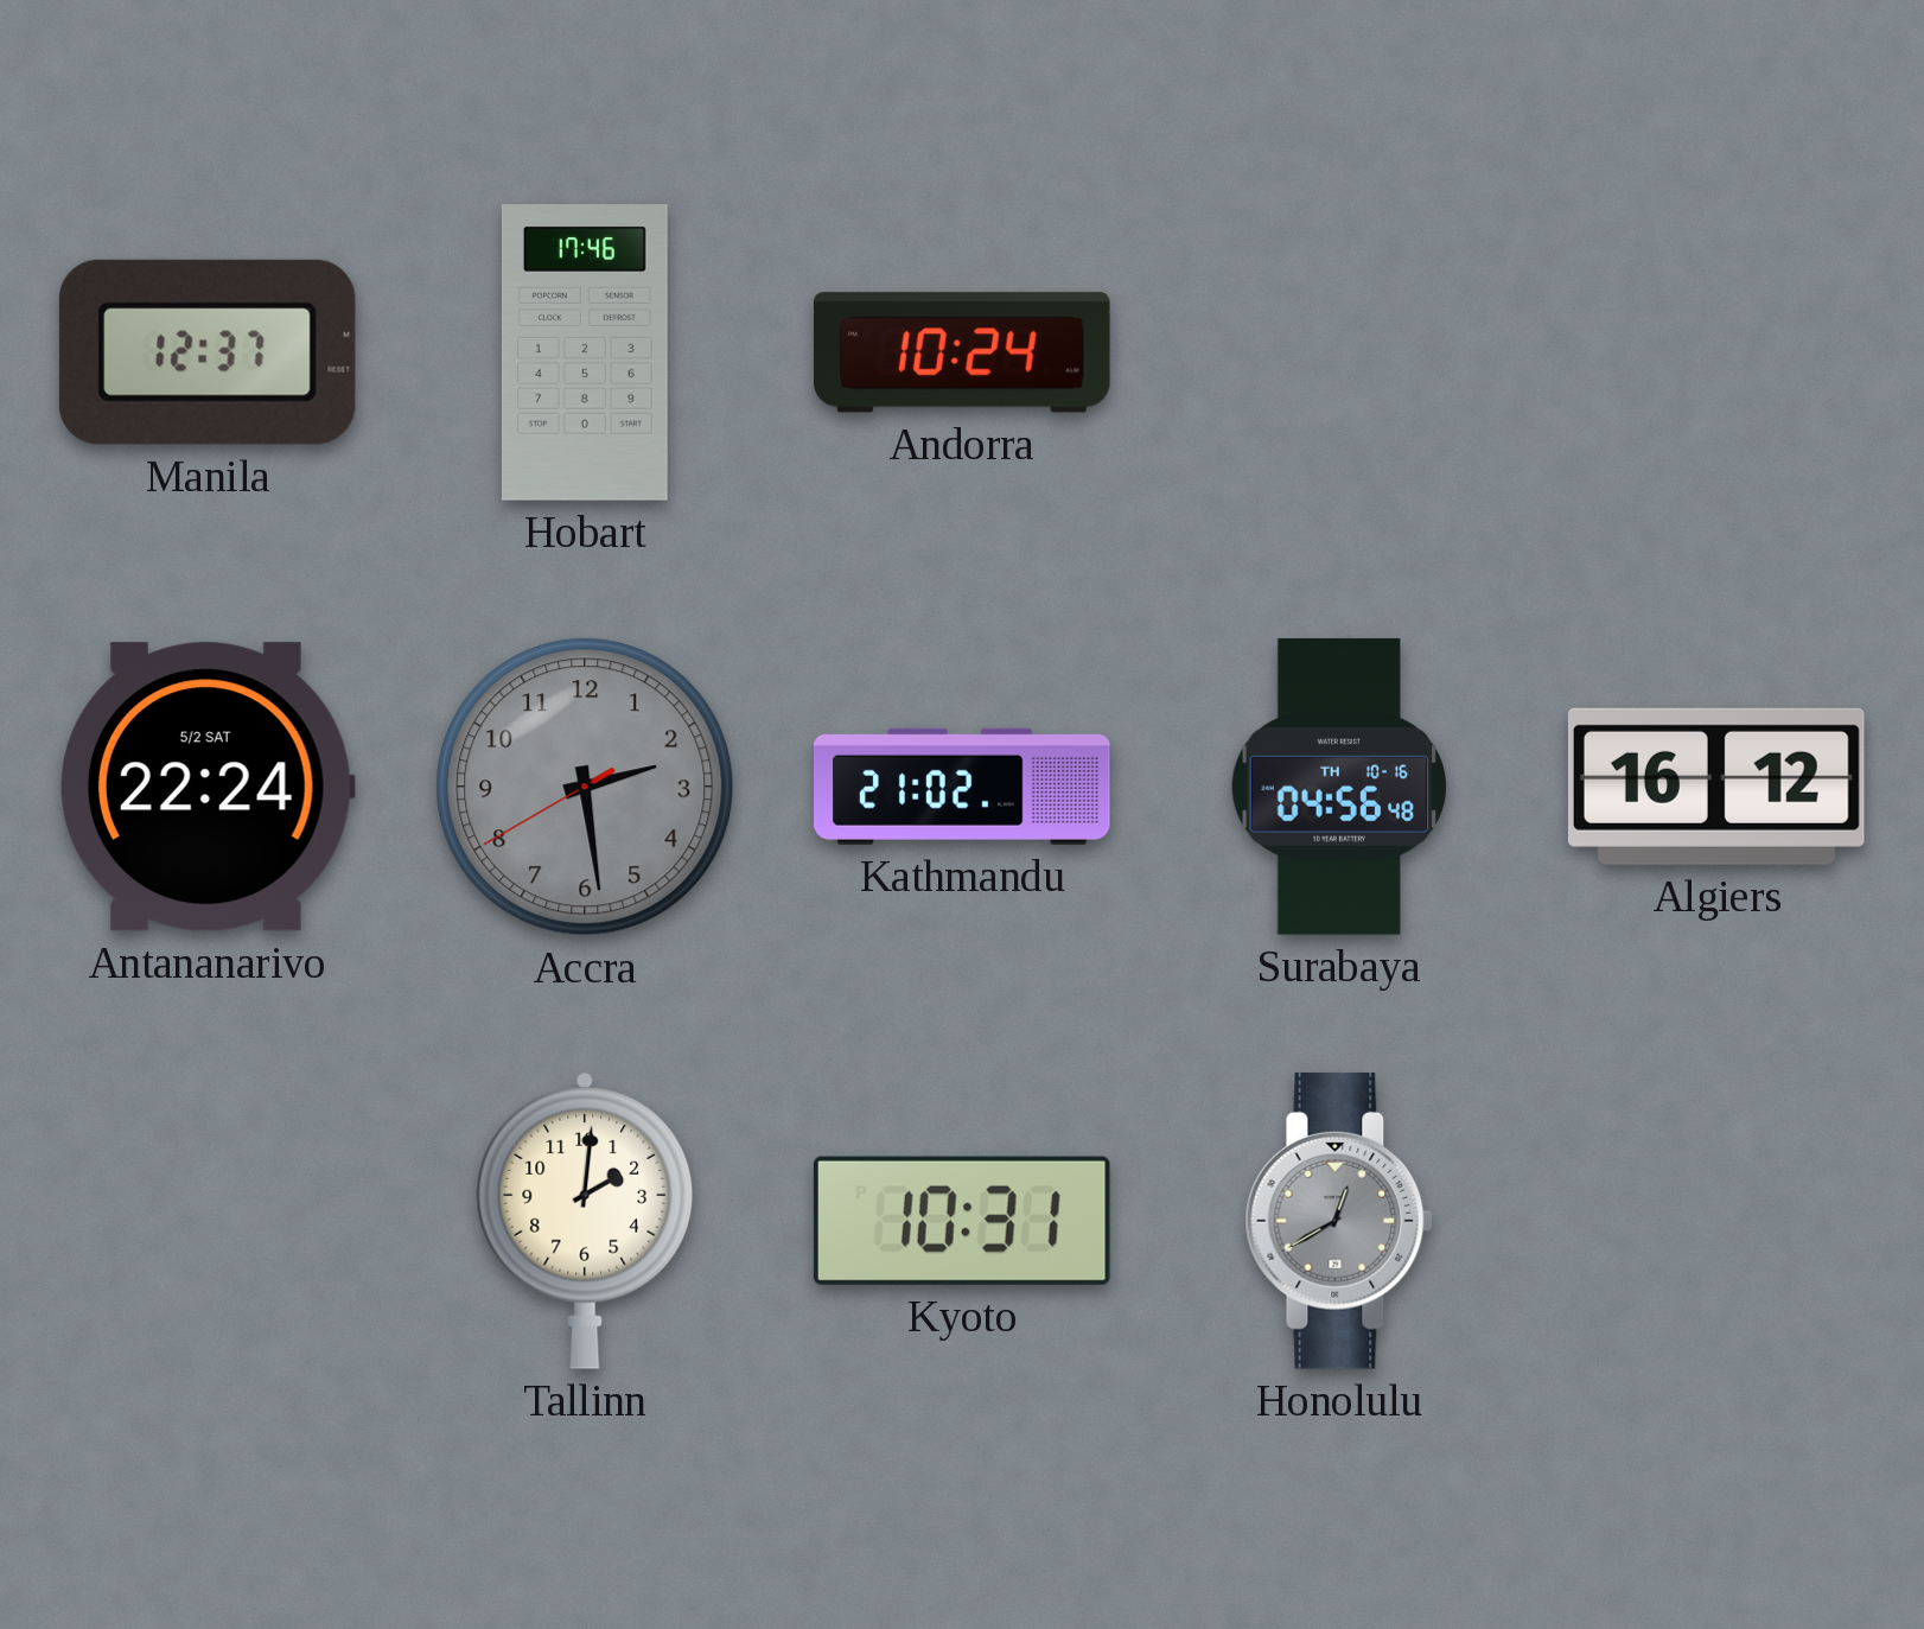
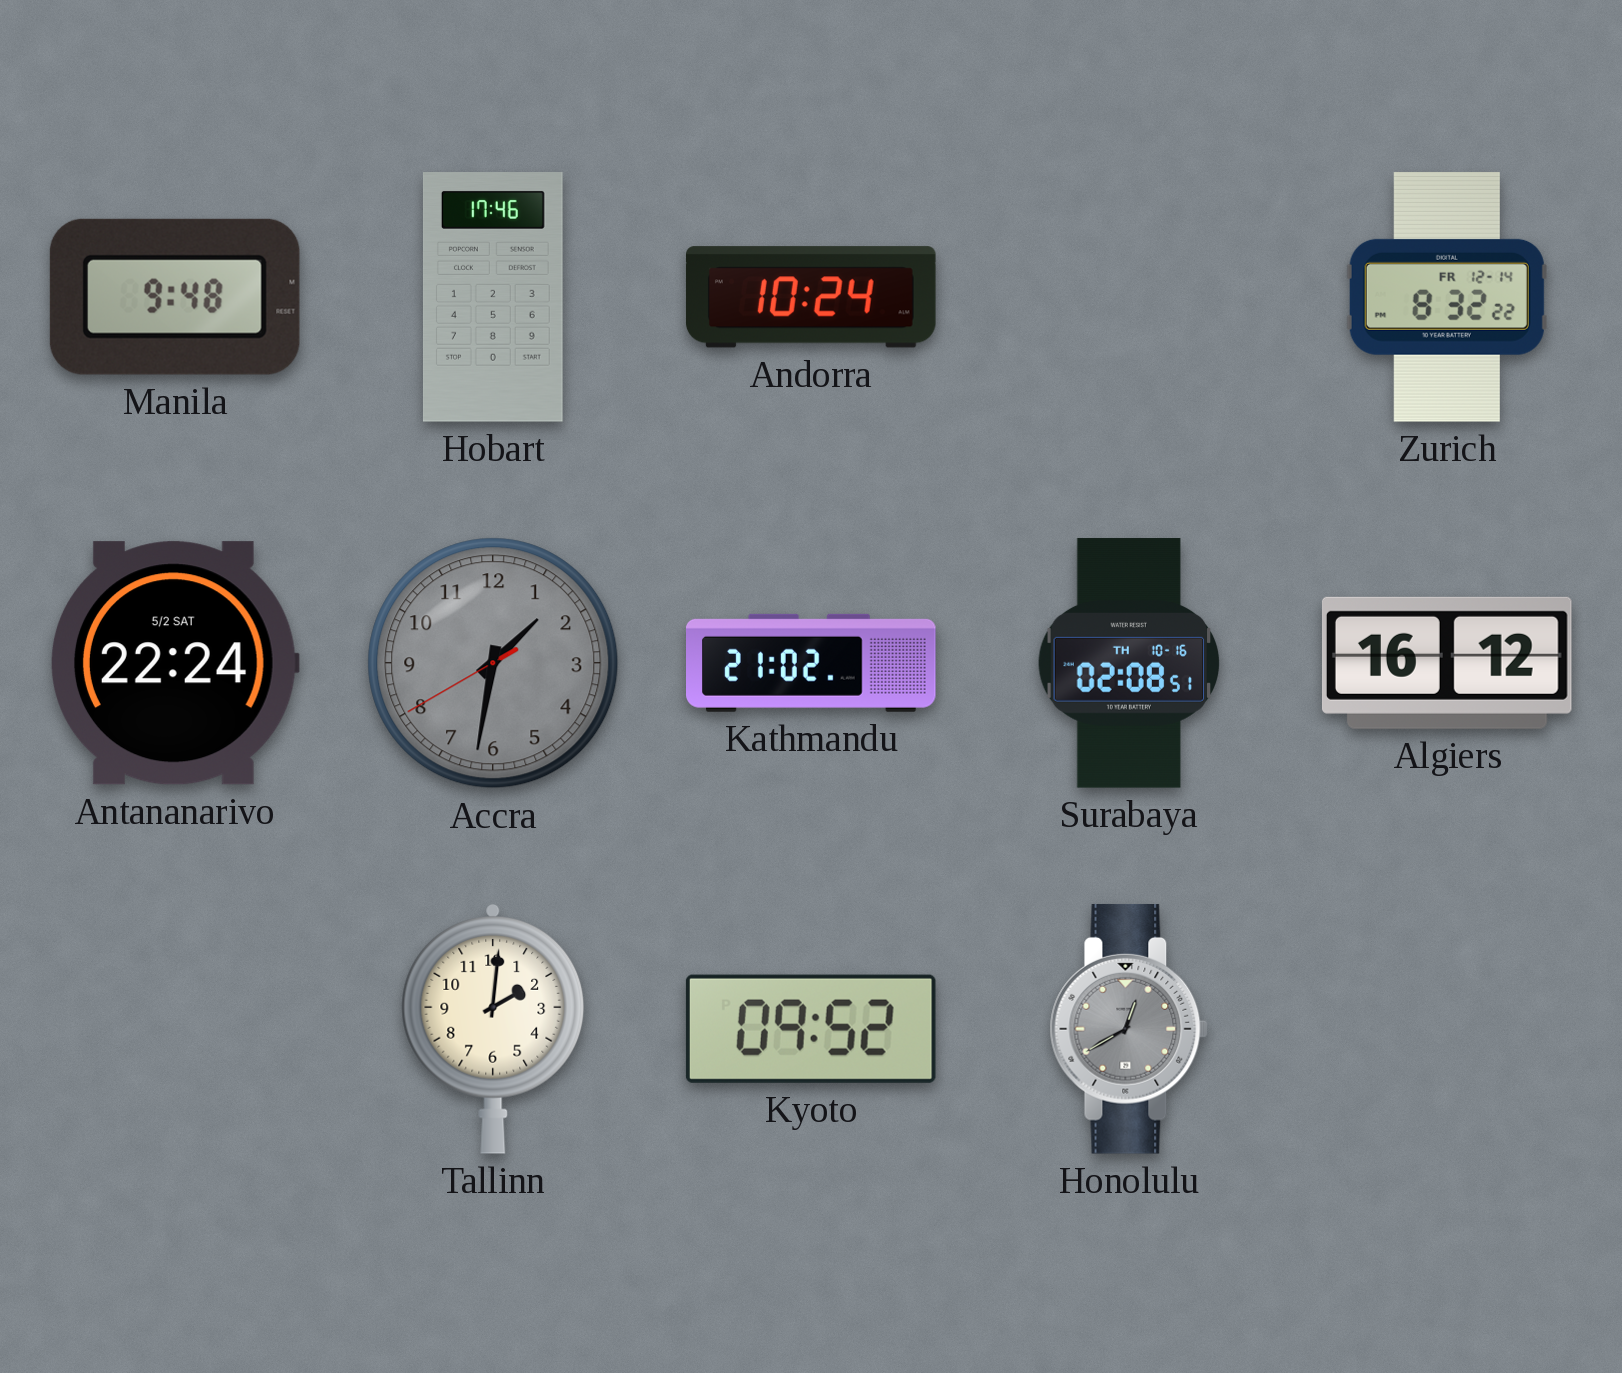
Manila: 12:37 -> 9:48
Zurich: none -> 8:32
Accra: 2:28 -> 1:31
Surabaya: 04:56 -> 02:08
Kyoto: 10:31 -> 09:52
